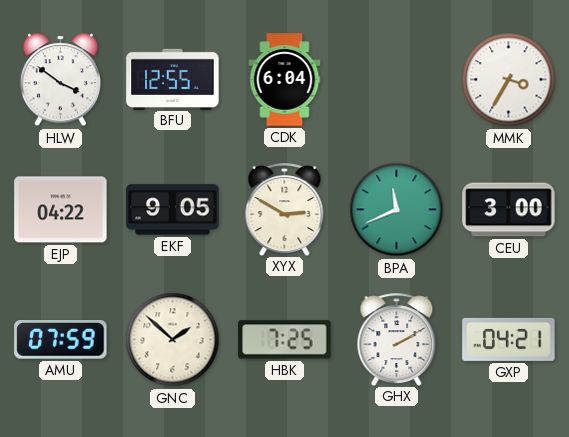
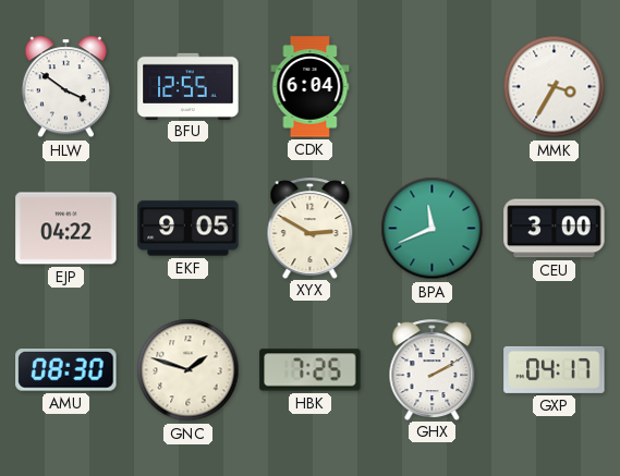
AMU: 07:59 -> 08:30
GNC: 1:52 -> 1:48
GXP: 04:21 -> 04:17
